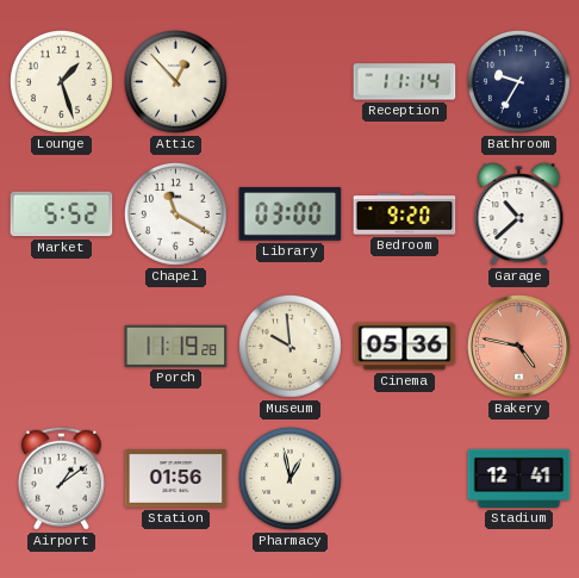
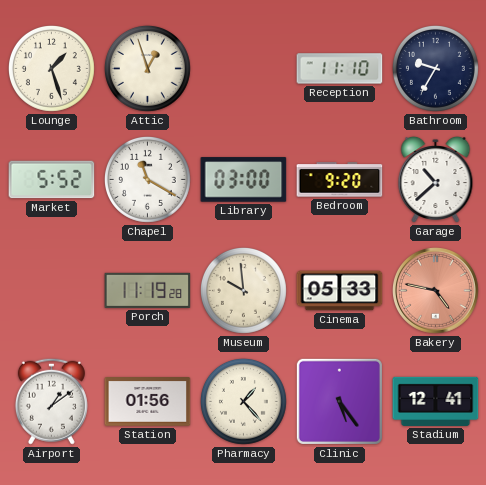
Attic: 12:53 -> 12:57
Reception: 11:14 -> 11:10
Cinema: 05:36 -> 05:33
Pharmacy: 12:58 -> 1:23
Clinic: none -> 5:24
